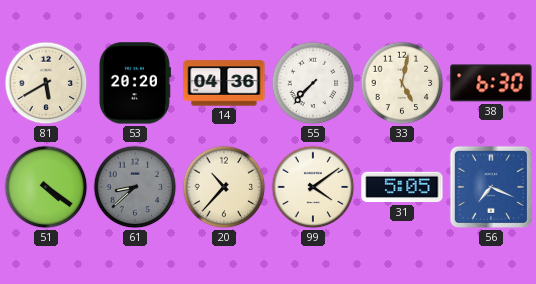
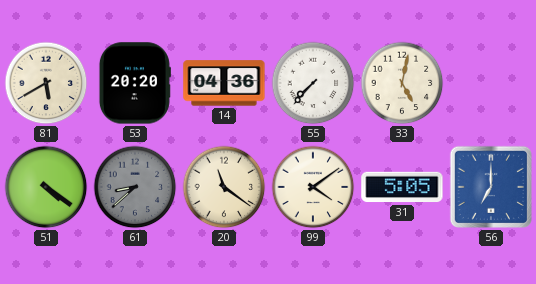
38: 6:30 -> none
20: 10:37 -> 11:21
56: 7:19 -> 7:00
